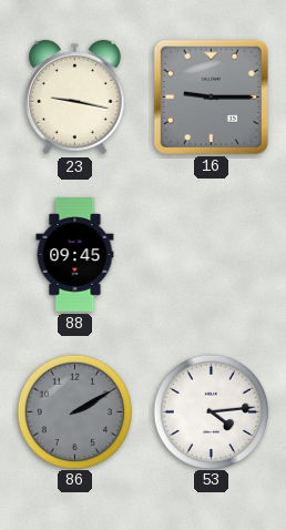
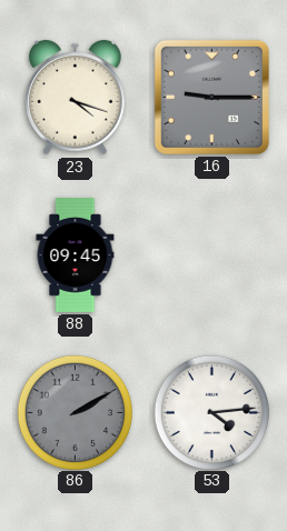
23: 9:17 -> 4:18
